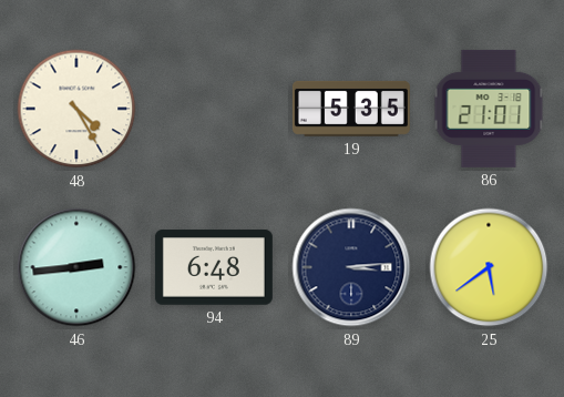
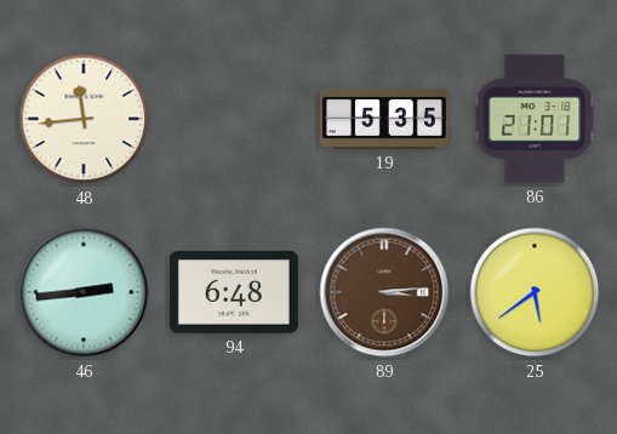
48: 4:25 -> 11:44
89 dial: navy -> brown
